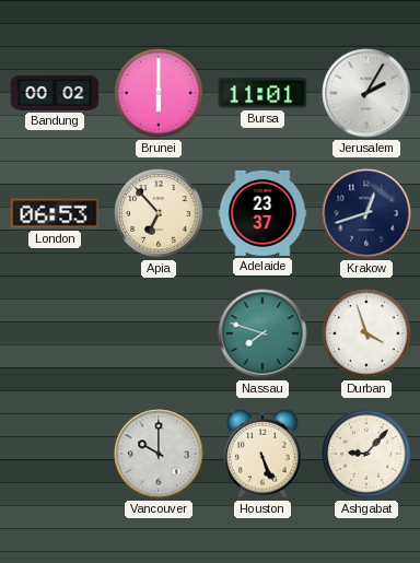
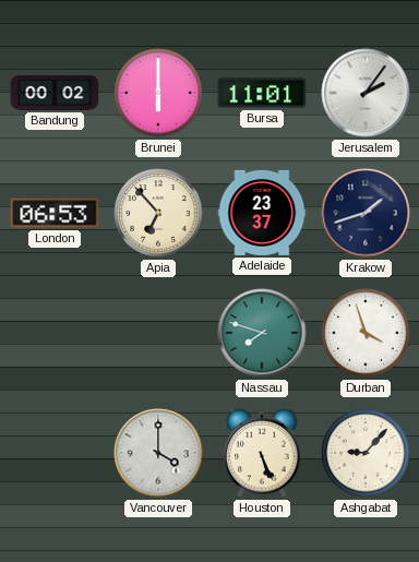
Jerusalem: 2:05 -> 2:06
Krakow: 12:42 -> 1:42
Vancouver: 10:00 -> 4:00
